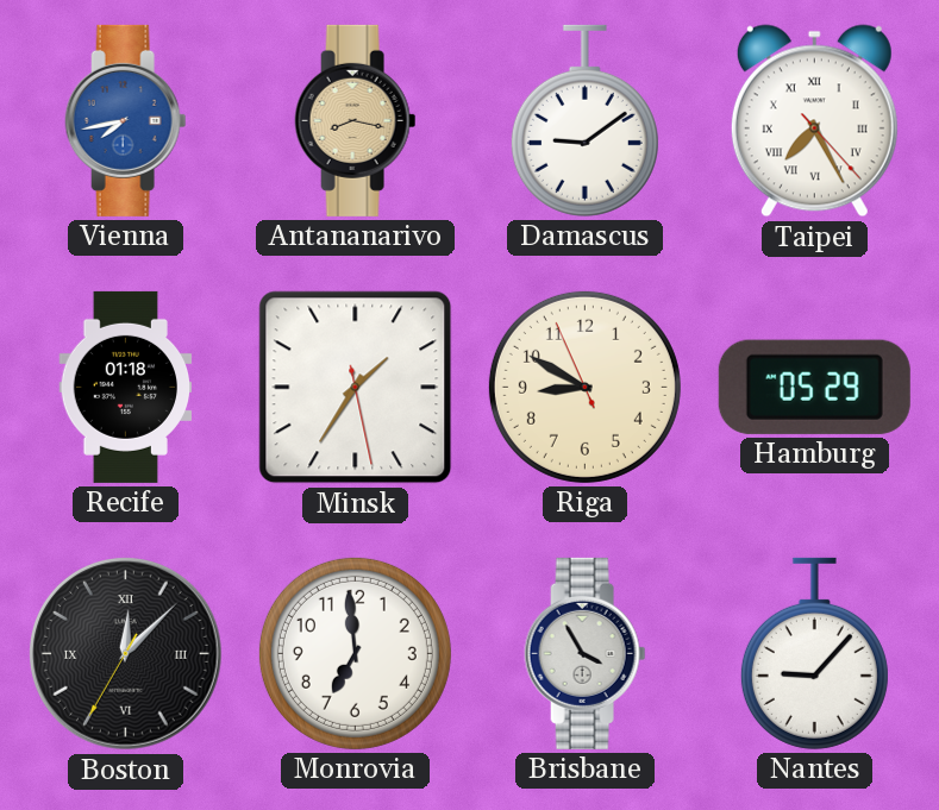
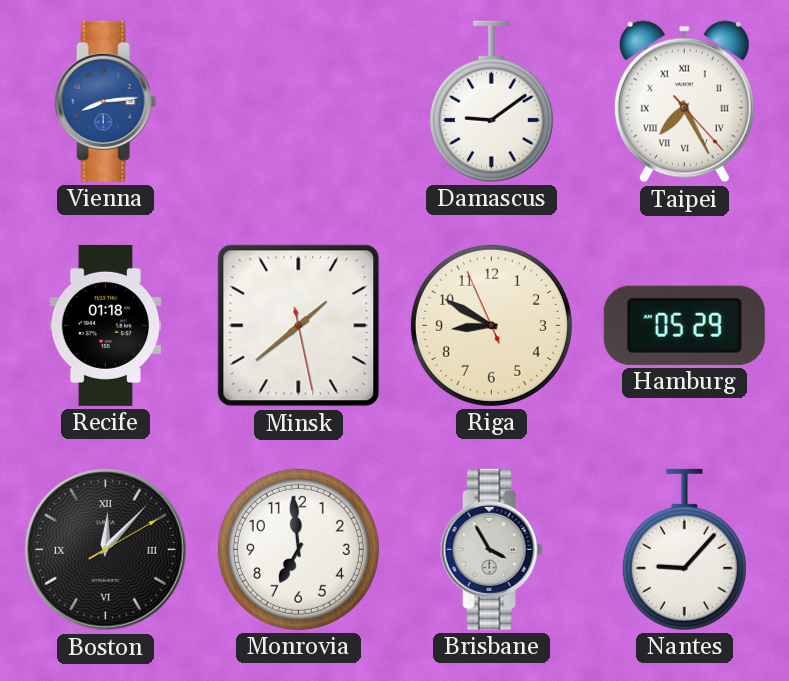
Vienna: 7:43 -> 8:14
Antananarivo: 8:17 -> none
Minsk: 1:35 -> 1:38
Boston: 12:07:35 -> 12:07:10
